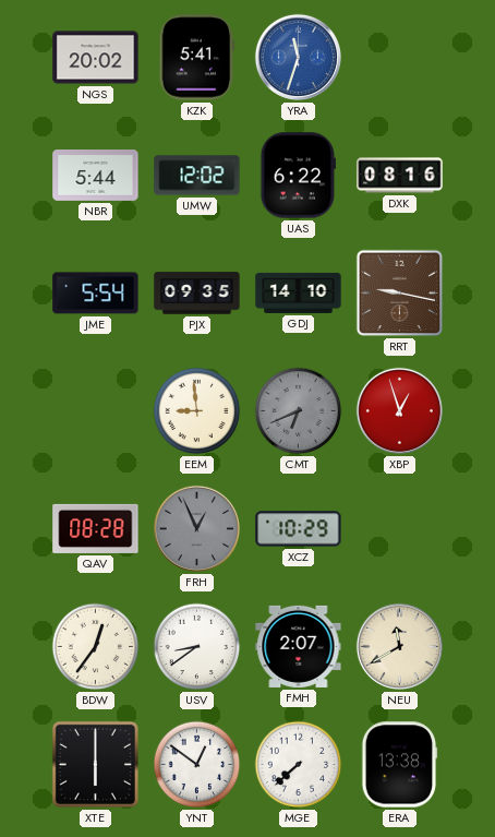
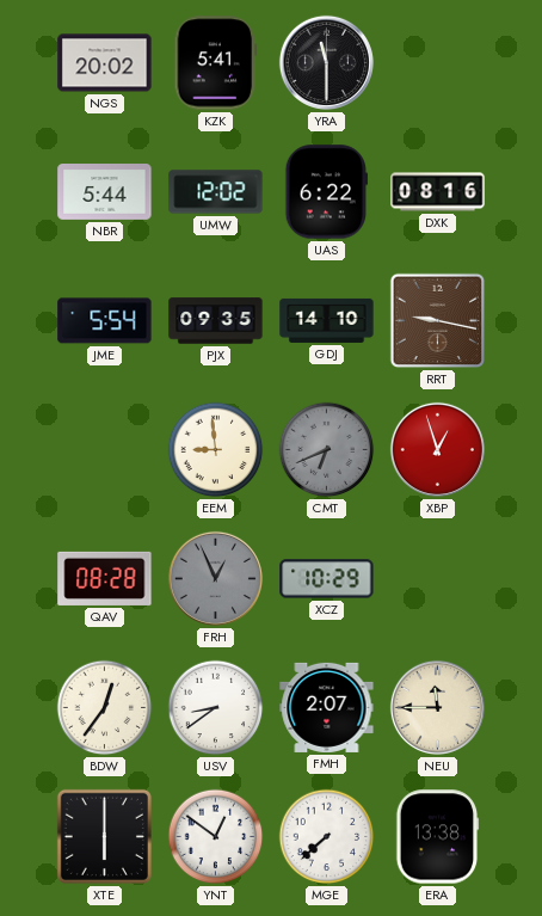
YRA: 11:33 -> 11:30
YRA dial: blue -> black
NEU: 11:40 -> 11:45
